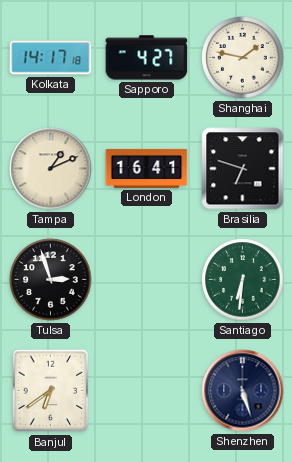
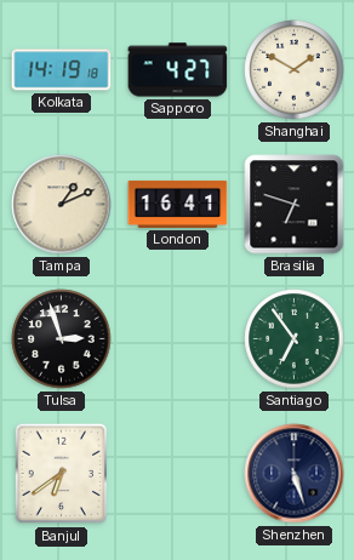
Kolkata: 14:17 -> 14:19
Shanghai: 1:47 -> 1:50
Santiago: 6:31 -> 6:54
